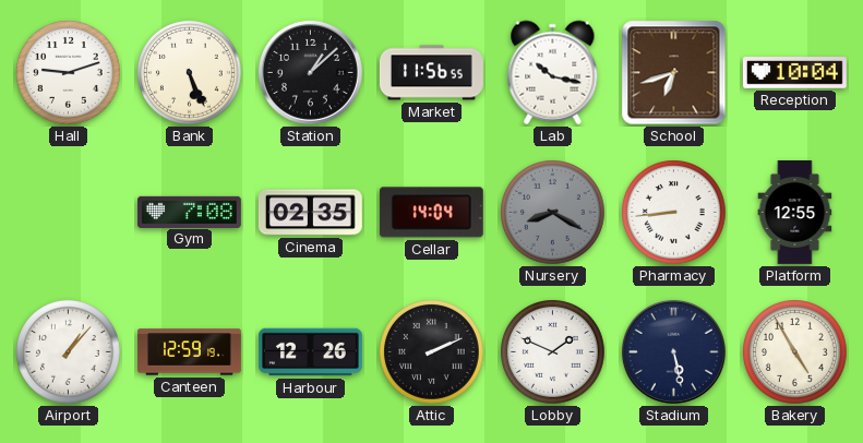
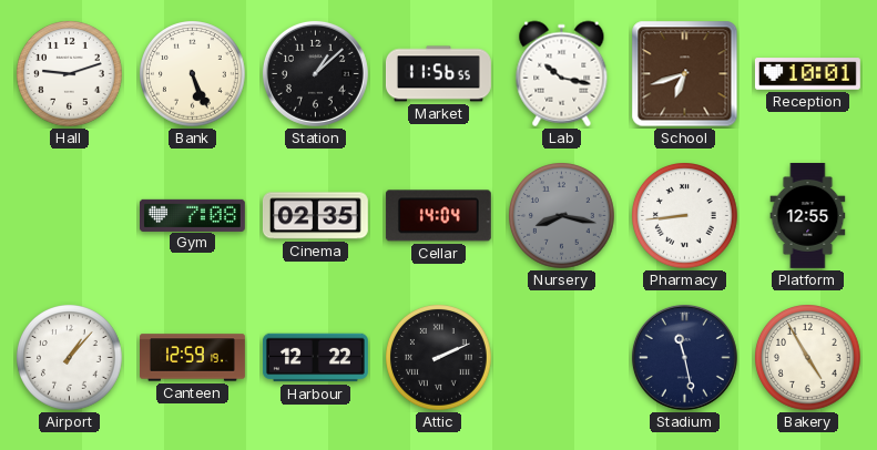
Reception: 10:04 -> 10:01
Nursery: 8:20 -> 8:17
Harbour: 12:26 -> 12:22
Lobby: 1:49 -> none
Stadium: 5:28 -> 11:28
